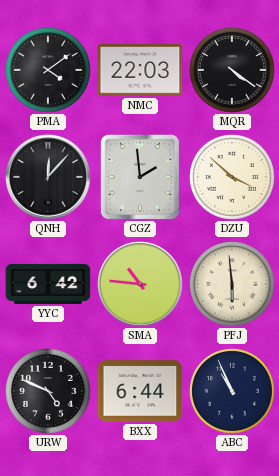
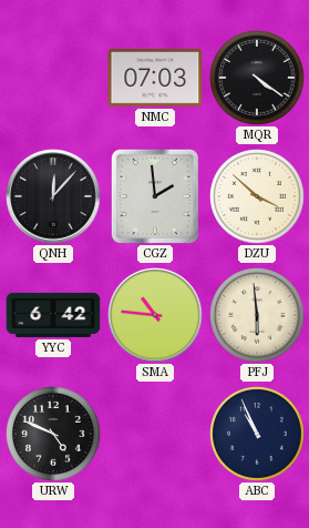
PMA: 4:09 -> none
NMC: 22:03 -> 07:03
BXX: 6:44 -> none
